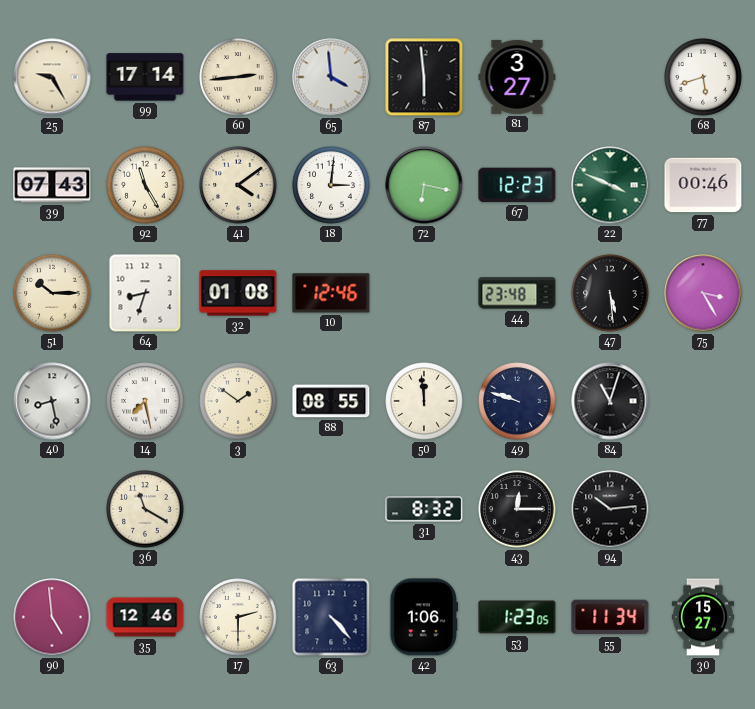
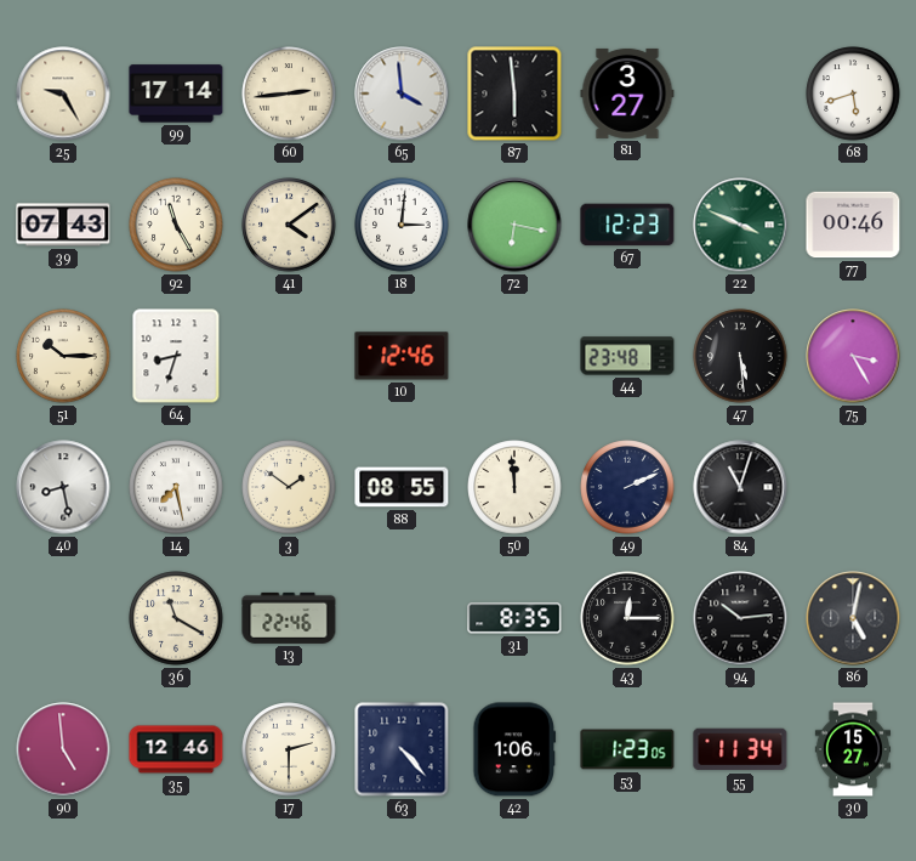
32: 01:08 -> none
49: 9:48 -> 2:11
13: none -> 22:46
31: 8:32 -> 8:35
86: none -> 5:02
